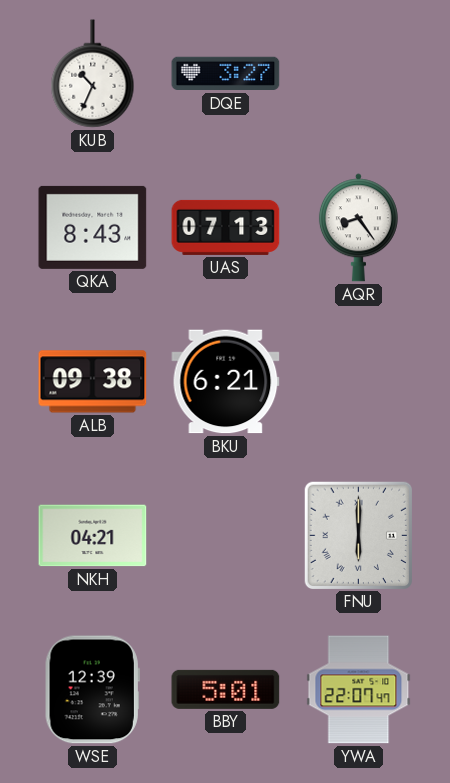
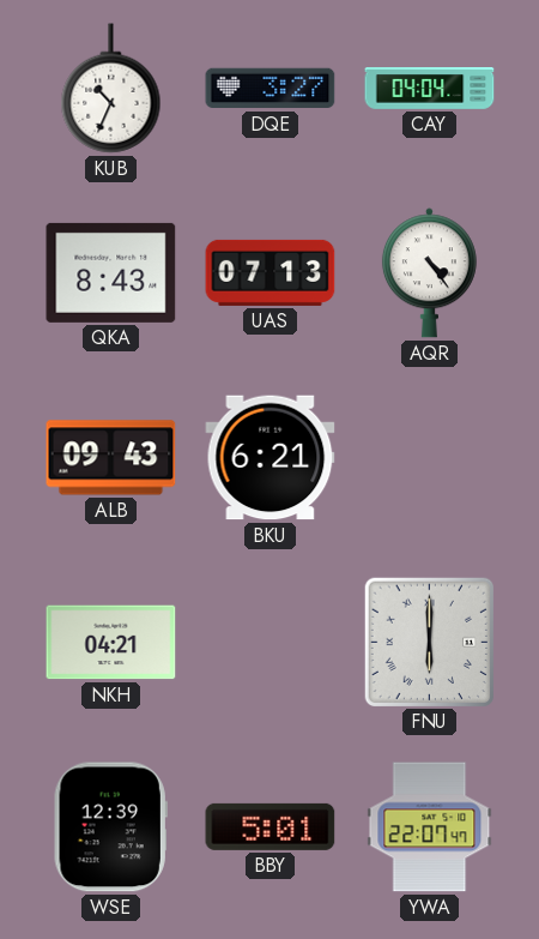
CAY: none -> 04:04
AQR: 8:24 -> 4:24
ALB: 09:38 -> 09:43
